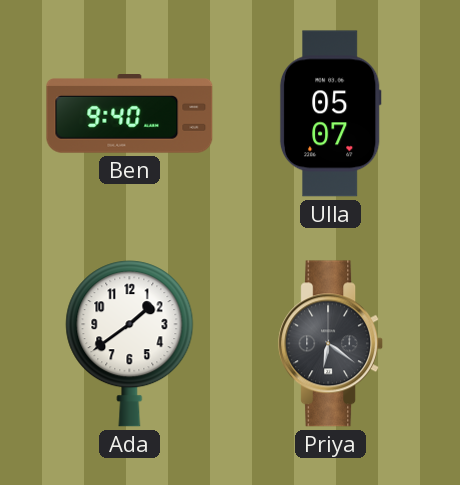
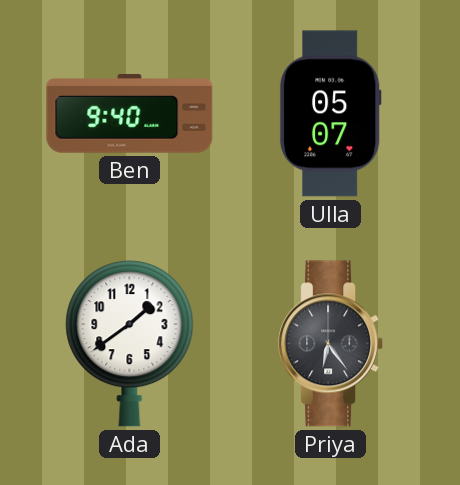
Priya: 6:21 -> 6:24
